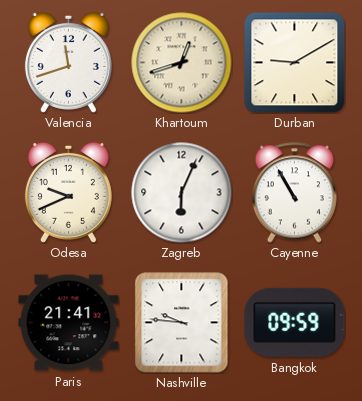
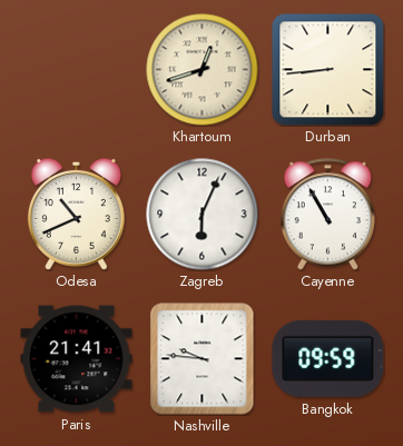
Valencia: 11:42 -> none
Durban: 9:10 -> 8:44
Odesa: 9:41 -> 10:41
